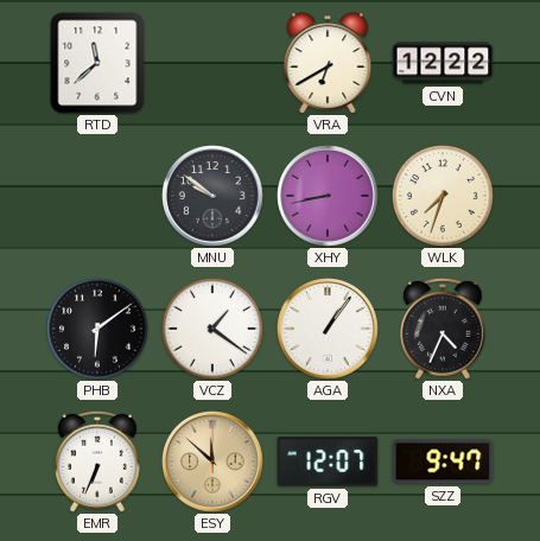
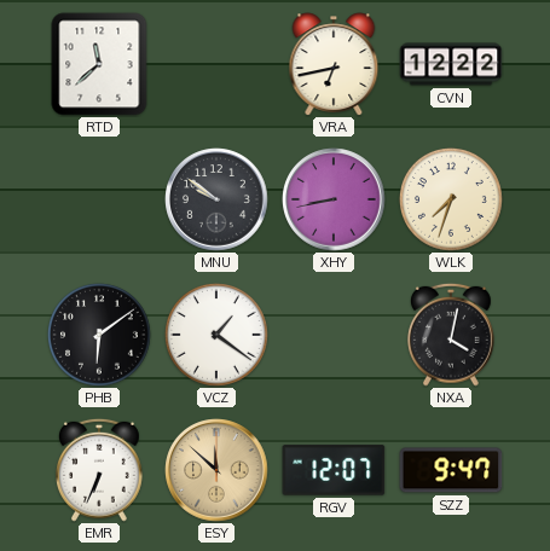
VRA: 6:40 -> 6:43
AGA: 1:06 -> none
NXA: 4:34 -> 4:02
